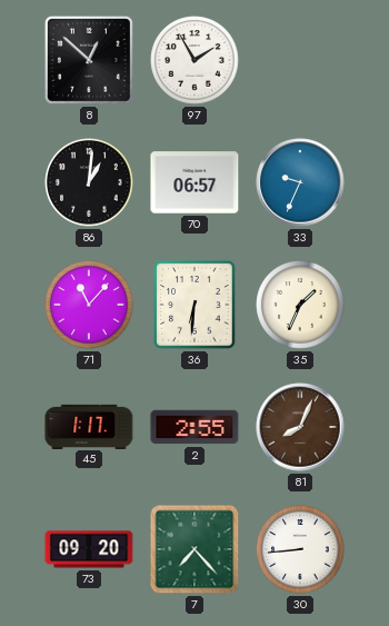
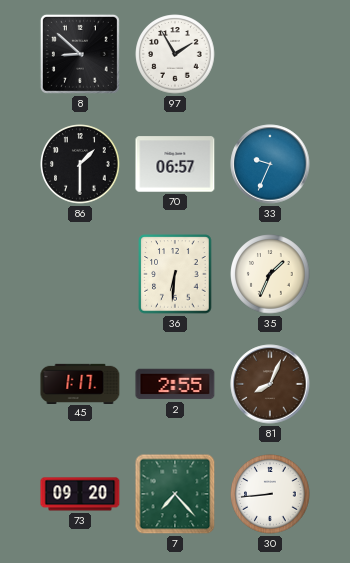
8: 12:52 -> 8:52
86: 1:01 -> 1:30
71: 11:07 -> none
